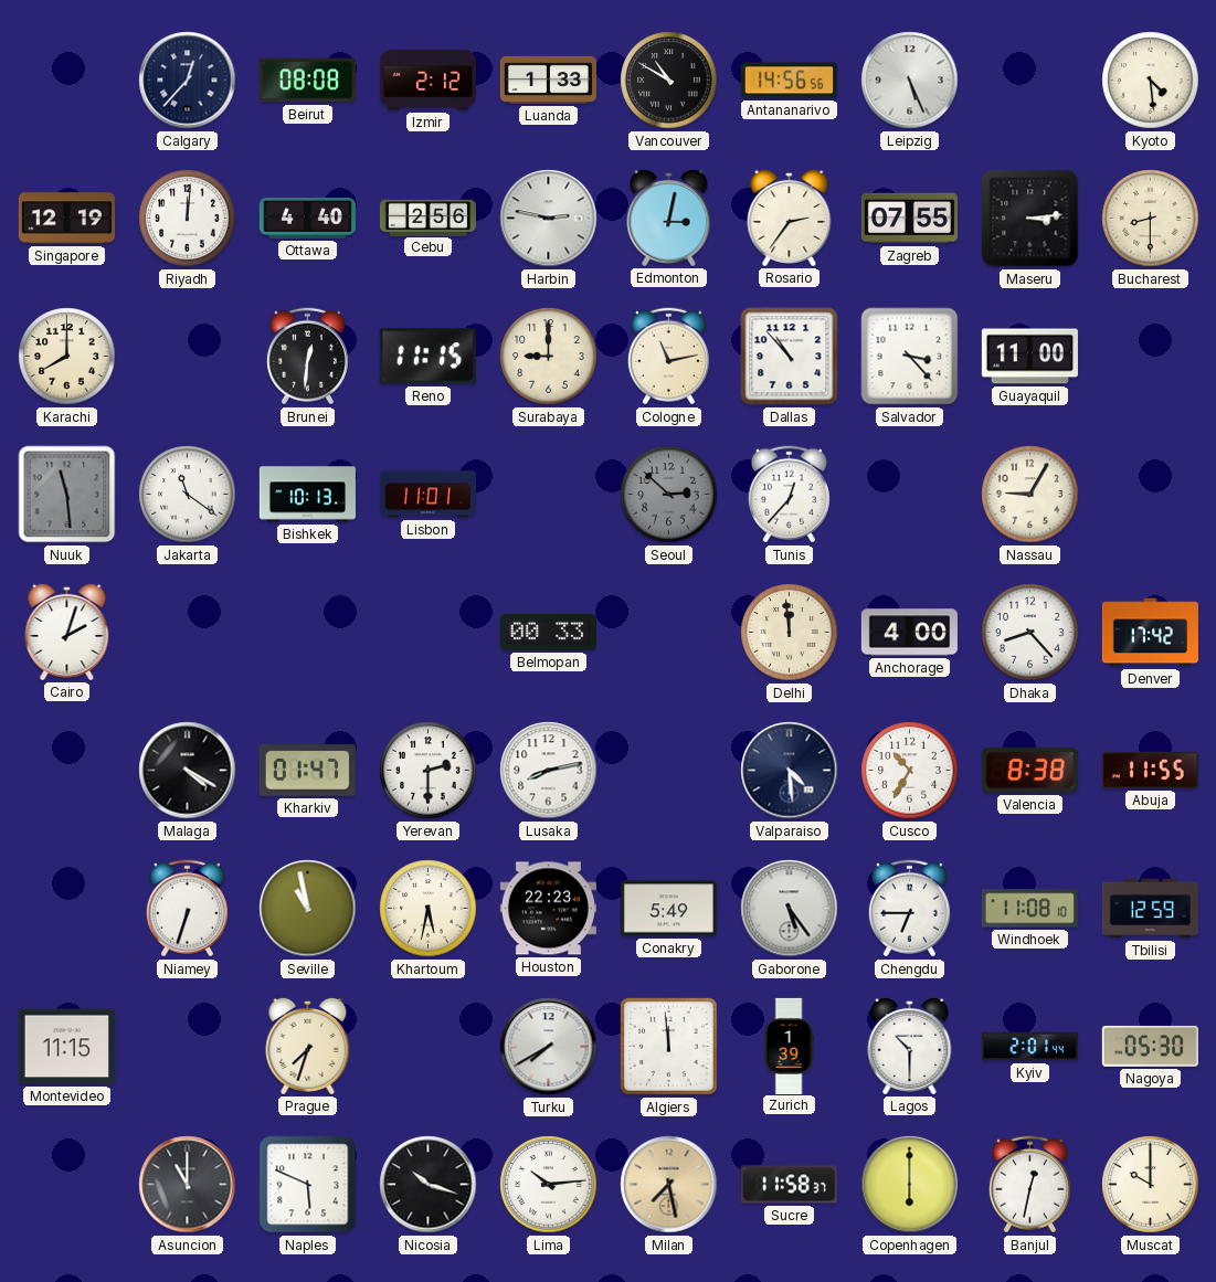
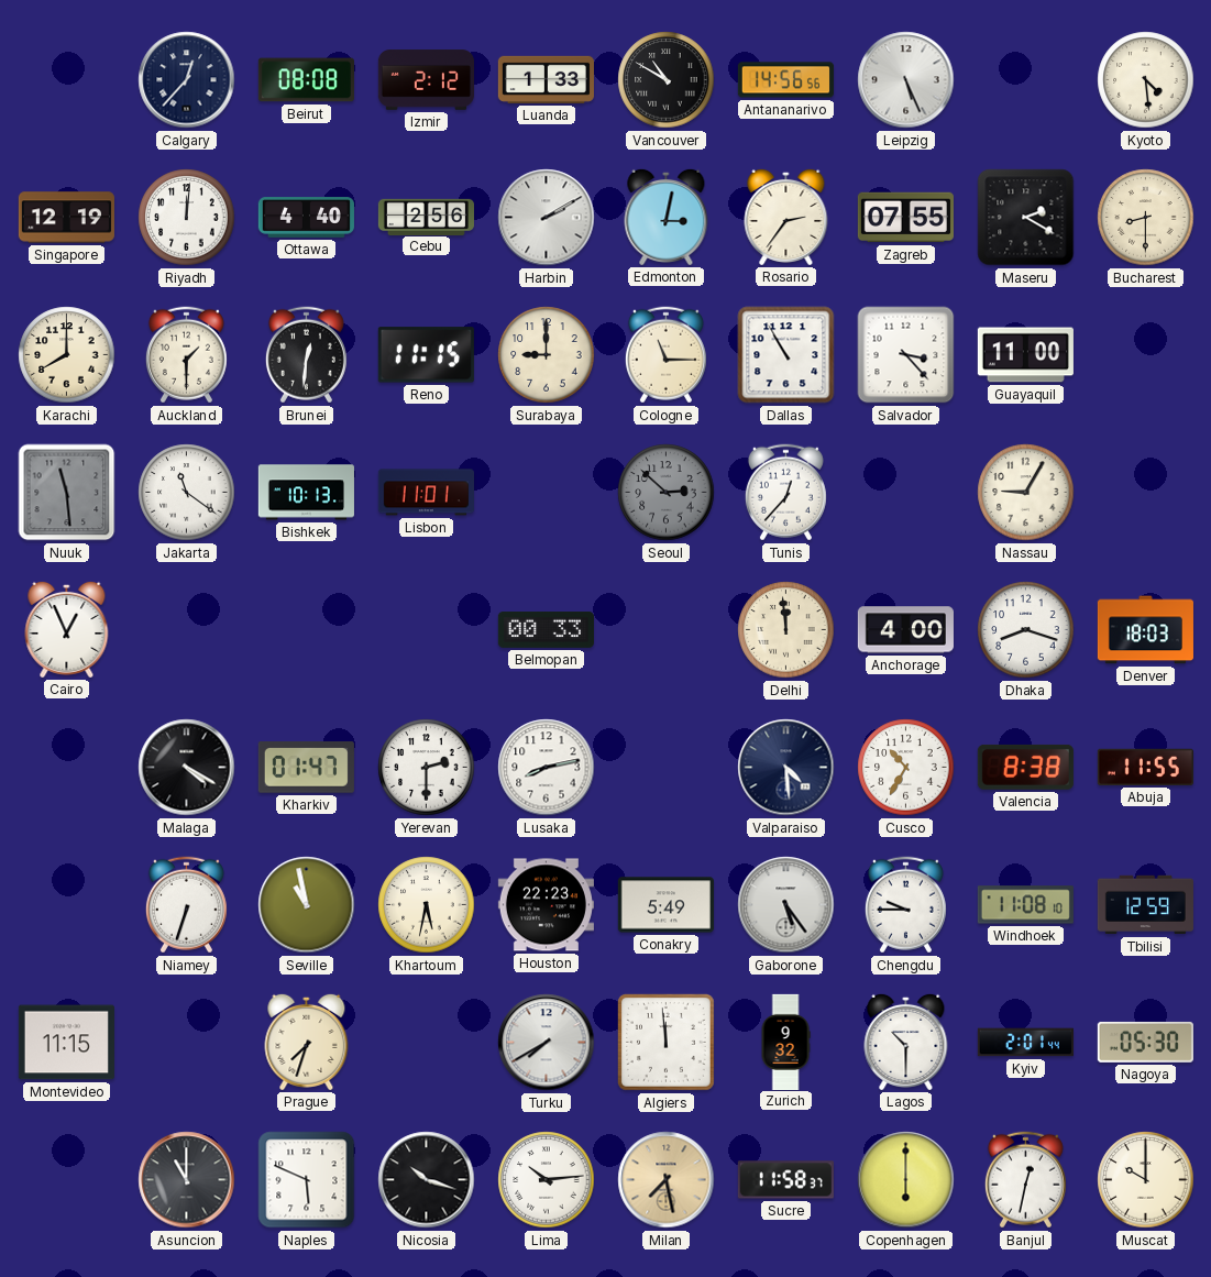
Harbin: 2:47 -> 2:10
Maseru: 3:14 -> 2:20
Auckland: none -> 1:30
Cologne: 11:13 -> 11:15
Dallas: 10:53 -> 10:55
Cairo: 2:03 -> 12:56
Dhaka: 8:23 -> 8:18
Denver: 17:42 -> 18:03
Chengdu: 6:45 -> 9:45
Zurich: 1:39 -> 9:32
